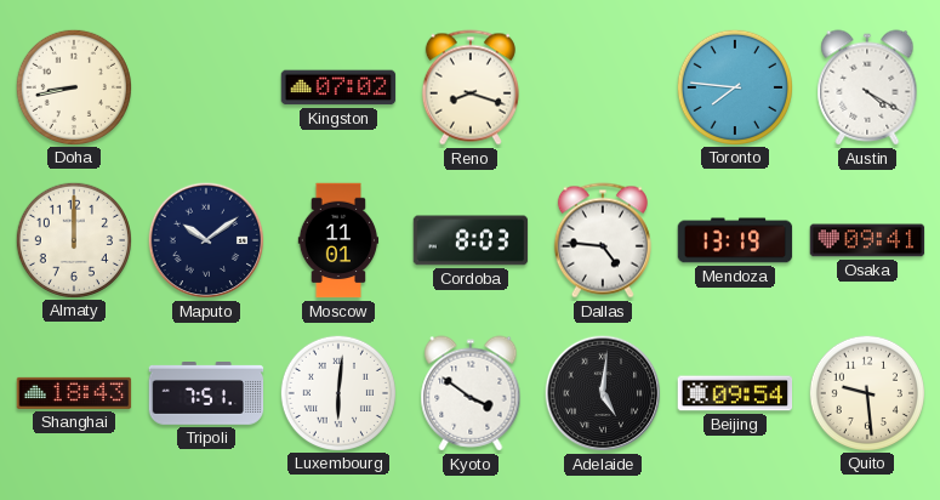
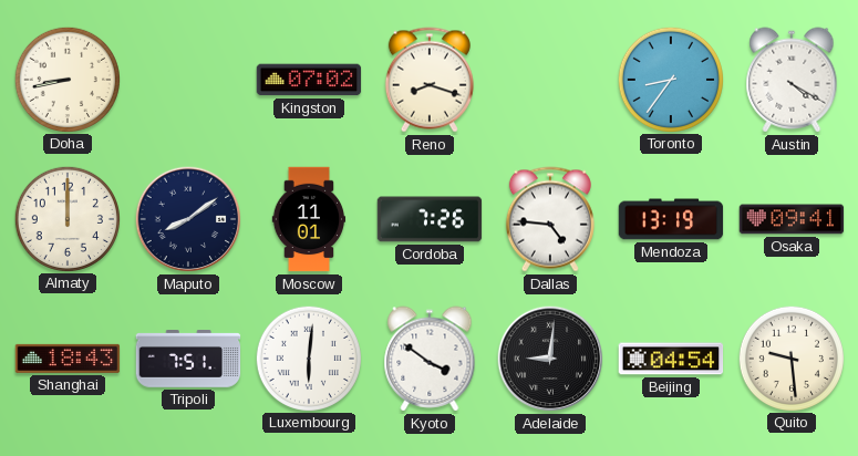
Toronto: 7:46 -> 8:36
Maputo: 10:09 -> 8:09
Cordoba: 8:03 -> 7:26
Adelaide: 5:01 -> 9:01
Beijing: 09:54 -> 04:54
